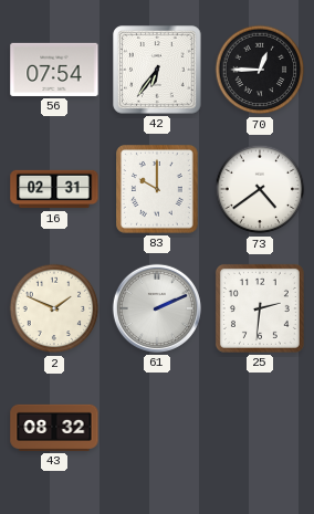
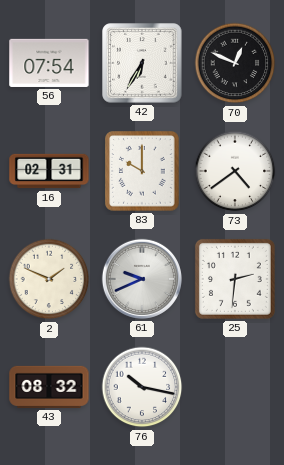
42: 6:36 -> 6:35
70: 12:45 -> 12:49
61: 2:11 -> 9:41
76: none -> 10:17
